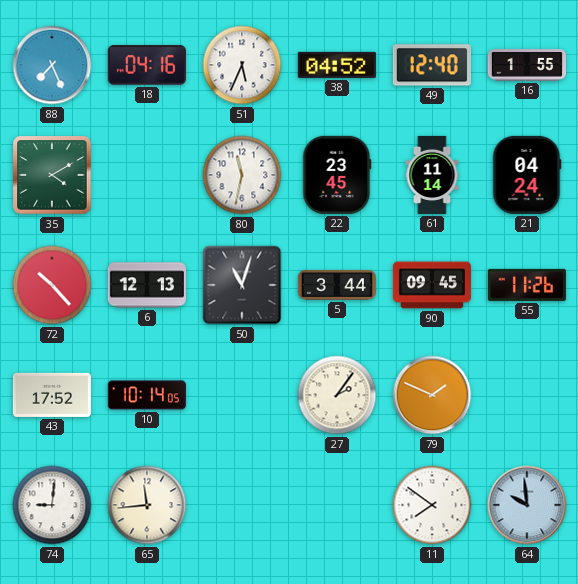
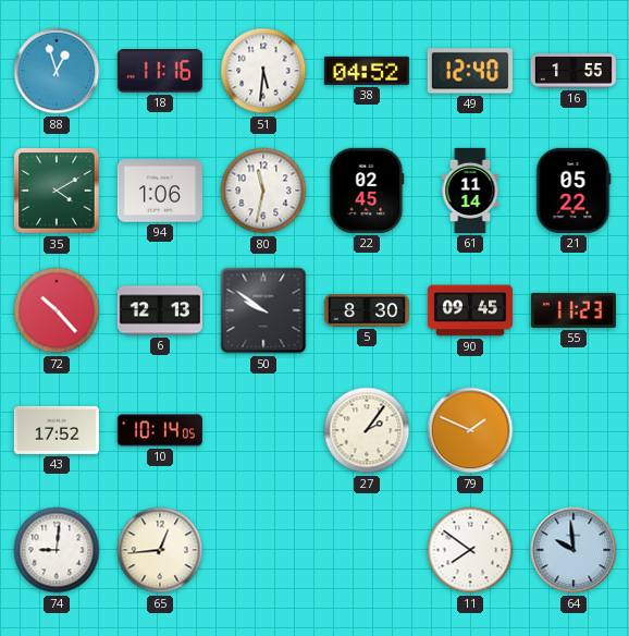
88: 7:26 -> 12:57
18: 04:16 -> 11:16
51: 5:34 -> 5:31
94: none -> 1:06
22: 23:45 -> 02:45
21: 04:24 -> 05:22
50: 11:03 -> 9:51
5: 3:44 -> 8:30
55: 11:26 -> 11:23
65: 11:44 -> 12:44
